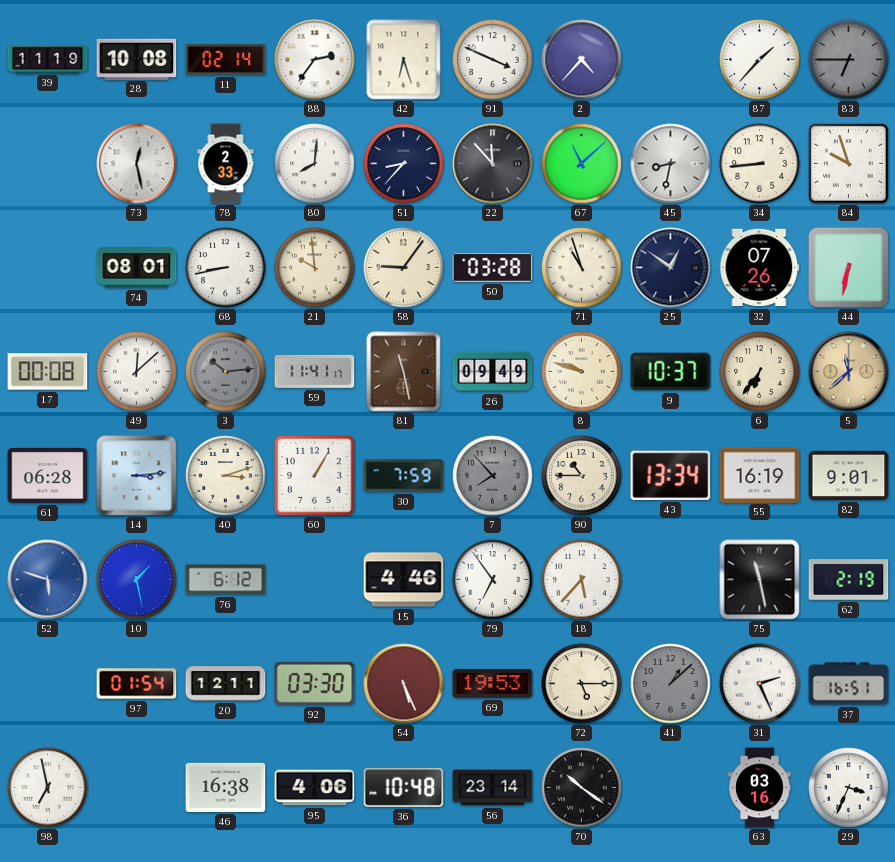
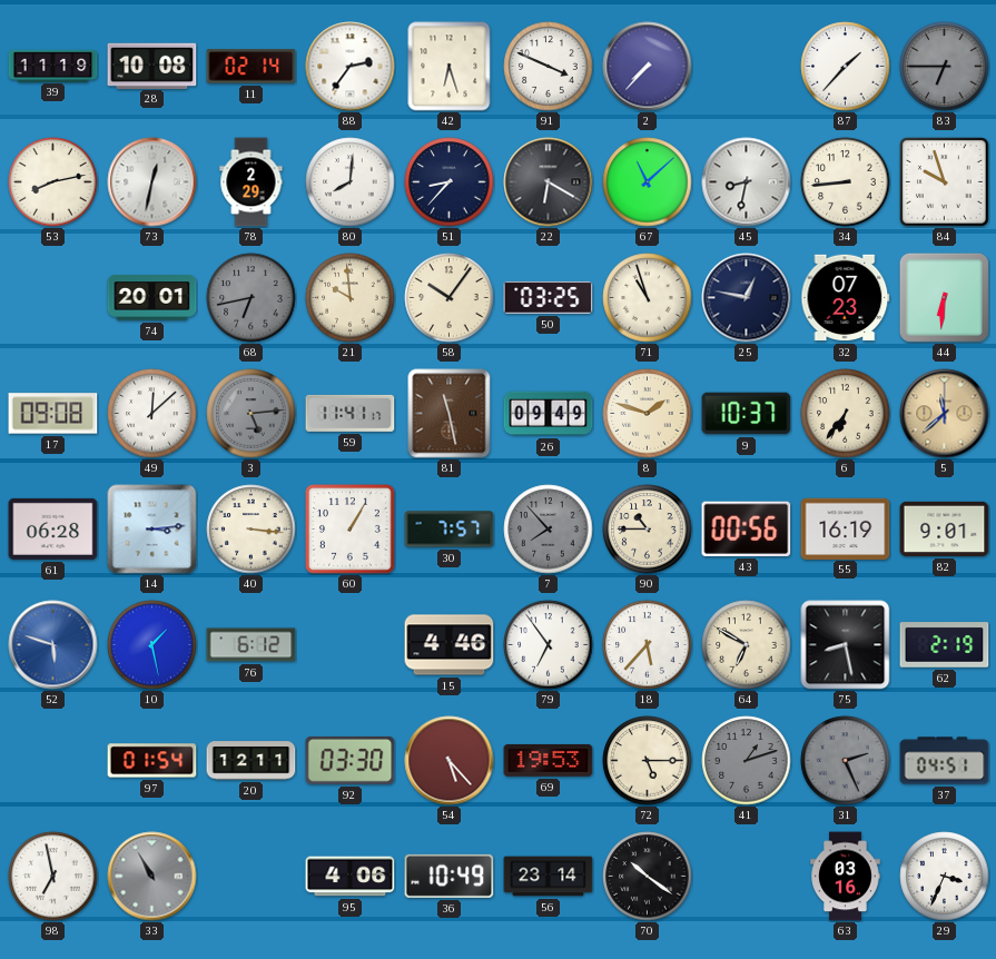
2: 4:37 -> 7:37
53: none -> 8:13
73: 12:28 -> 12:32
78: 2:33 -> 2:29
22: 11:53 -> 6:20
74: 08:01 -> 20:01
68: 8:43 -> 6:43
68 dial: white -> grey
58: 9:06 -> 10:06
50: 03:28 -> 03:25
25: 12:51 -> 12:47
32: 07:26 -> 07:23
44: 6:32 -> 6:31
17: 00:08 -> 09:08
3: 10:14 -> 5:14
8: 9:48 -> 1:48
40: 3:12 -> 3:16
30: 7:59 -> 7:57
43: 13:34 -> 00:56
64: none -> 6:50
75: 11:28 -> 8:28
54: 5:26 -> 5:23
41: 1:08 -> 1:12
31 dial: white -> grey
37: 16:51 -> 04:51
33: none -> 10:55
46: 16:38 -> none
36: 10:48 -> 10:49
